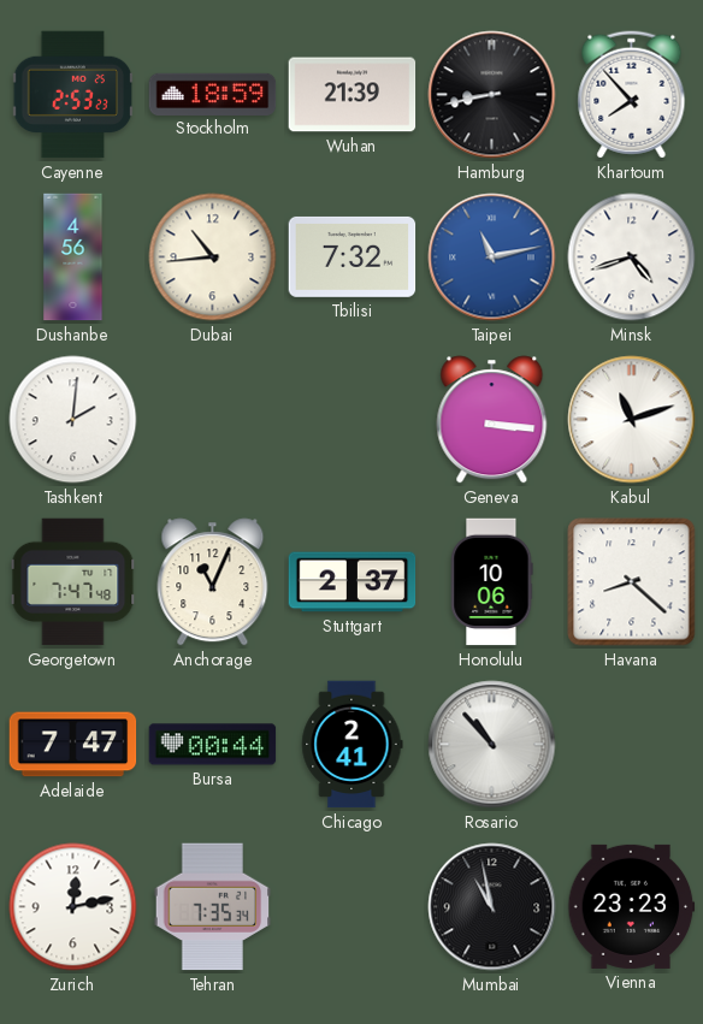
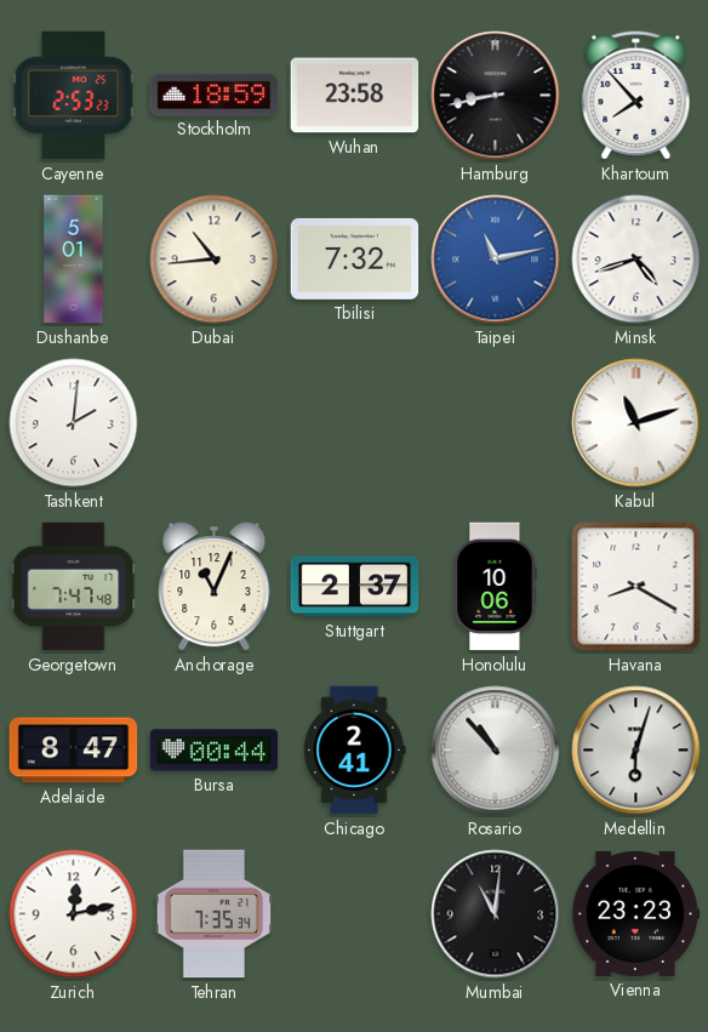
Wuhan: 21:39 -> 23:58
Dushanbe: 4:56 -> 5:01
Geneva: 3:16 -> none
Havana: 8:22 -> 8:20
Adelaide: 7:47 -> 8:47
Medellin: none -> 6:03
Mumbai: 10:58 -> 11:01
